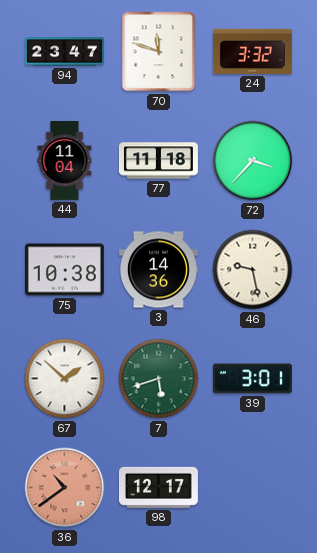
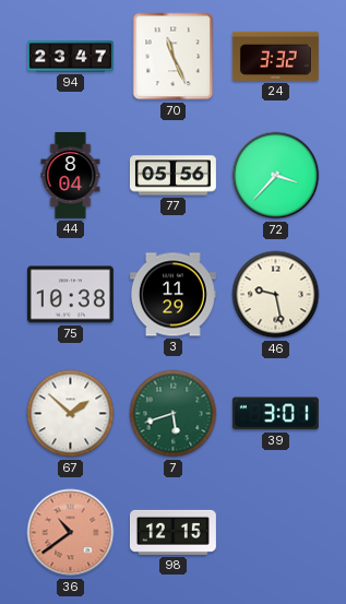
70: 11:48 -> 11:26
44: 11:04 -> 8:04
77: 11:18 -> 05:56
3: 14:36 -> 11:29
98: 12:17 -> 12:15
